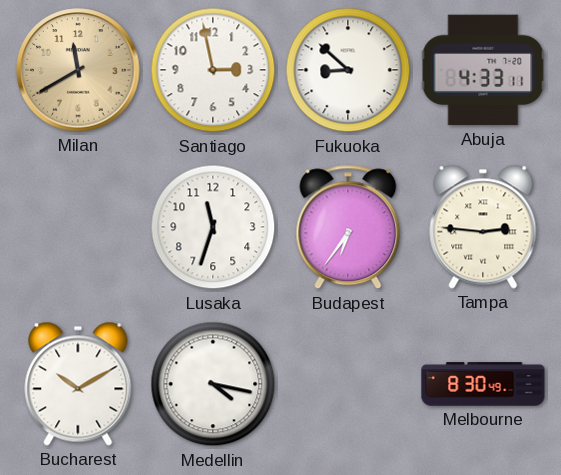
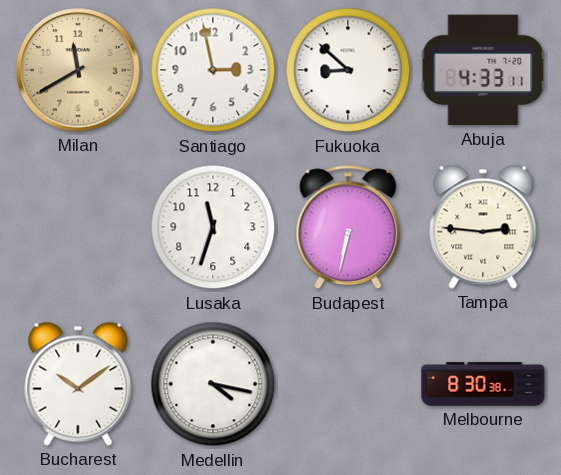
Budapest: 6:36 -> 6:32
Bucharest: 10:10 -> 10:09
Melbourne: 8:30:49 -> 8:30:38
